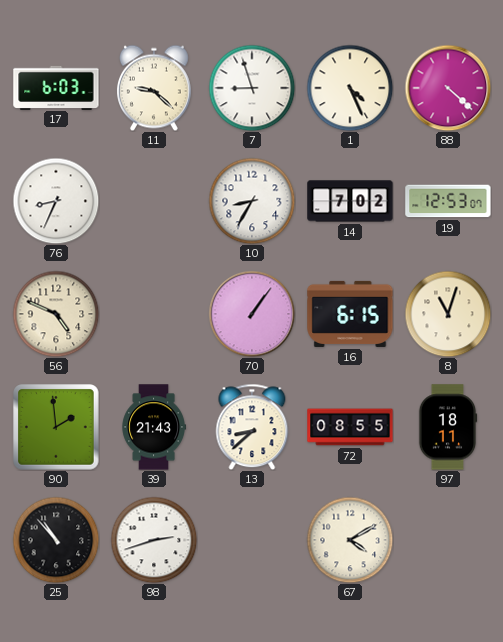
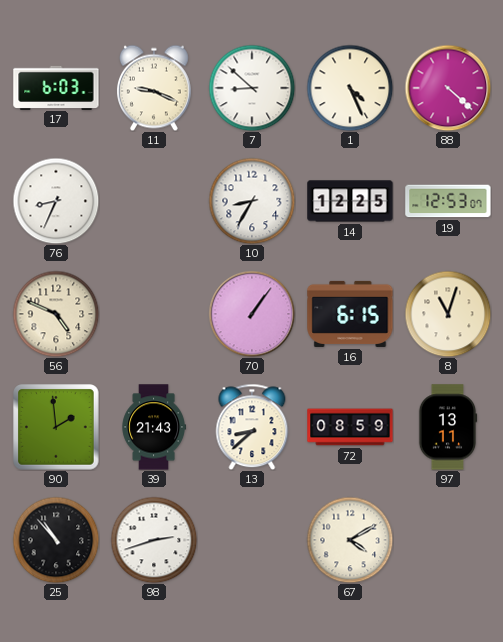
11: 9:22 -> 9:19
7: 8:57 -> 8:52
14: 7:02 -> 12:25
72: 08:55 -> 08:59
97: 18:11 -> 13:11
